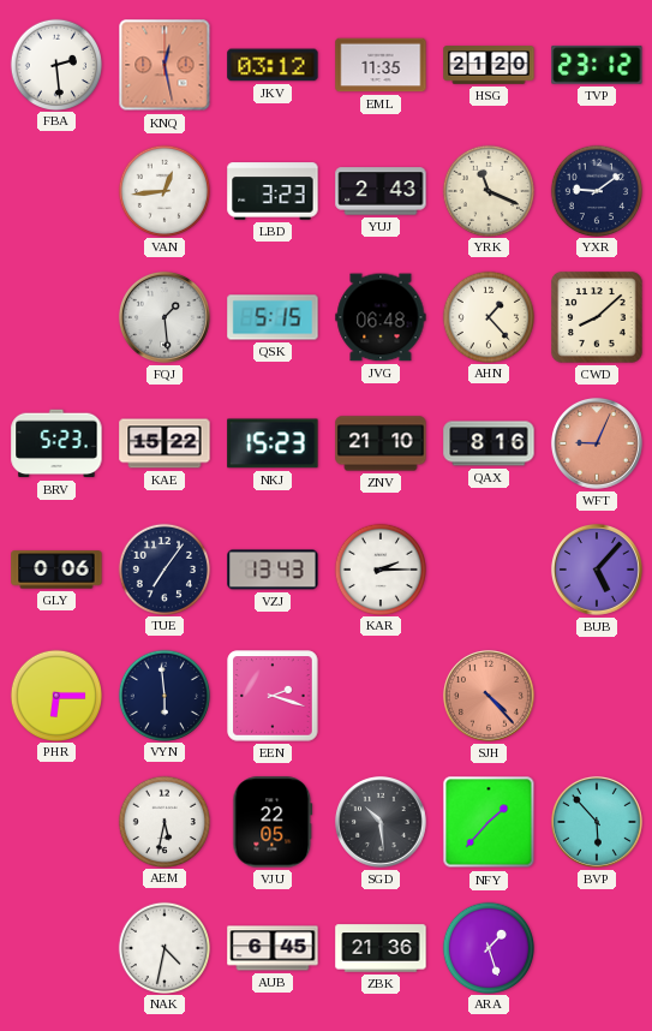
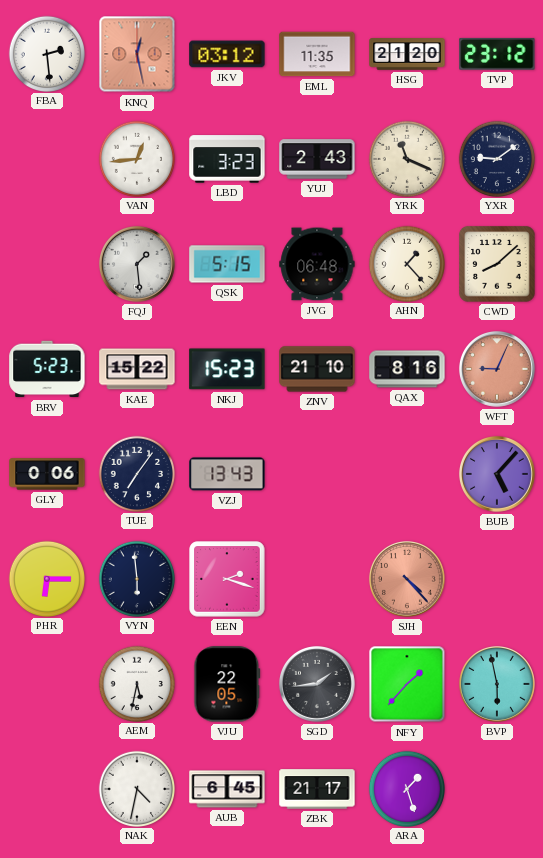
KAR: 2:15 -> none
SGD: 10:29 -> 1:44
BVP: 5:53 -> 5:58
ZBK: 21:36 -> 21:17
